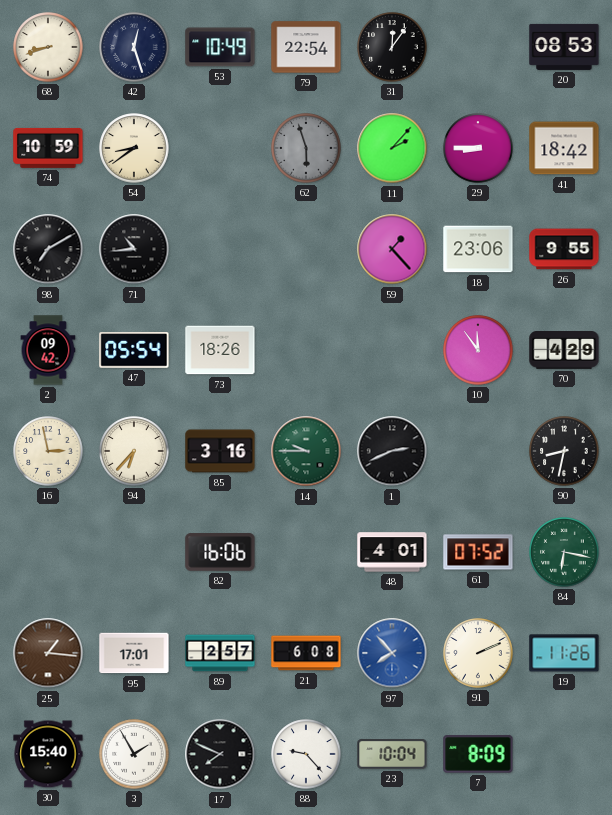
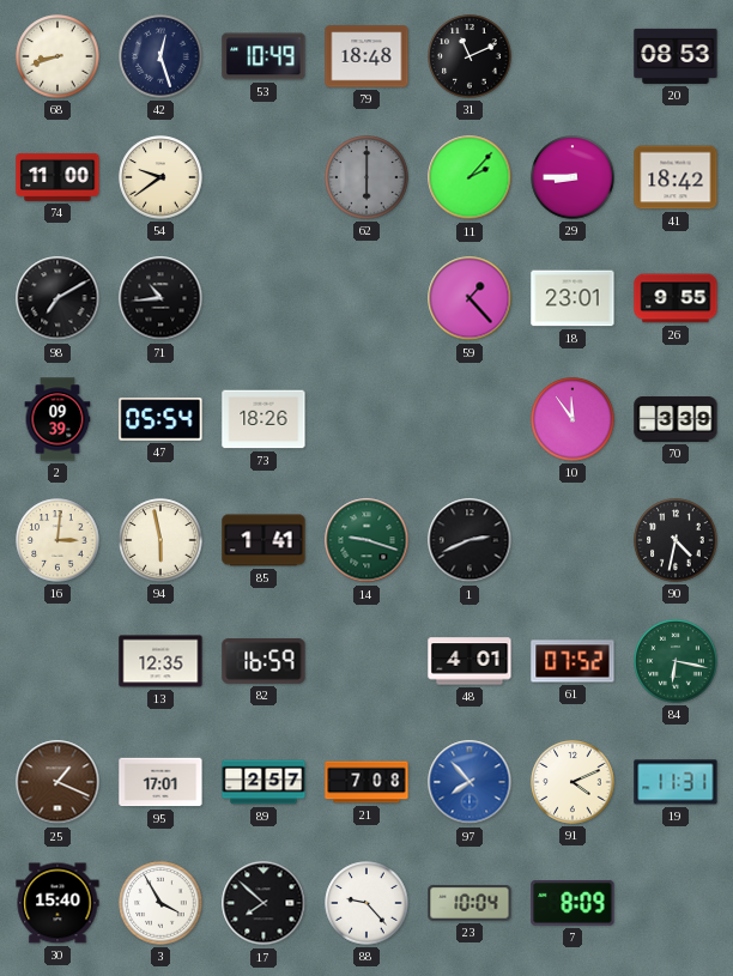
79: 22:54 -> 18:48
31: 12:06 -> 11:11
74: 10:59 -> 11:00
54: 8:39 -> 9:39
62: 5:57 -> 6:00
18: 23:06 -> 23:01
2: 09:42 -> 09:39
70: 4:29 -> 3:39
16: 2:58 -> 3:01
94: 6:37 -> 5:58
85: 3:16 -> 1:41
14: 9:45 -> 9:18
90: 8:32 -> 4:32
13: none -> 12:35
82: 16:06 -> 16:59
25: 1:16 -> 1:19
21: 6:08 -> 7:08
91: 2:11 -> 4:11
19: 11:26 -> 11:31
3: 1:55 -> 3:55
17: 7:49 -> 7:52
